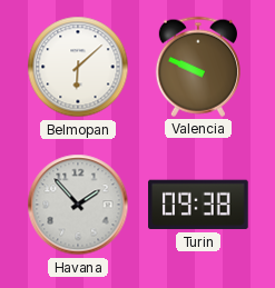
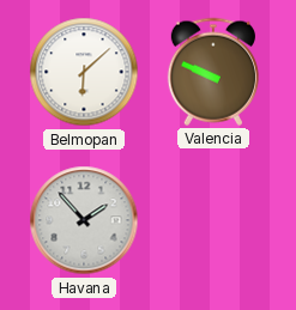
Turin: 09:38 -> none
